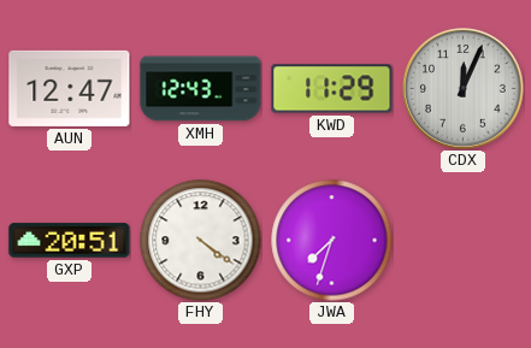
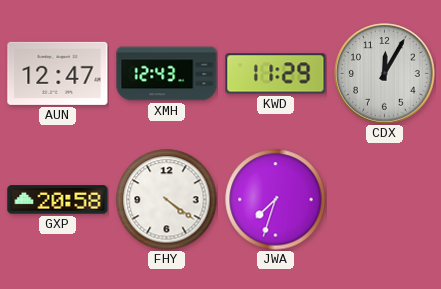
CDX: 12:04 -> 12:05
GXP: 20:51 -> 20:58
